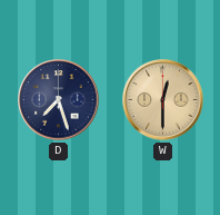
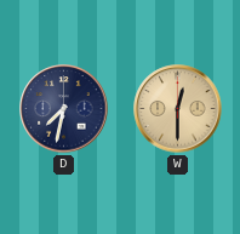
D: 7:27 -> 7:32
